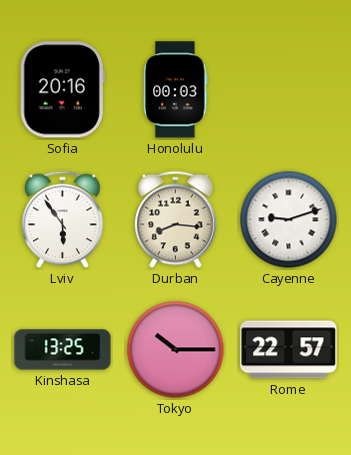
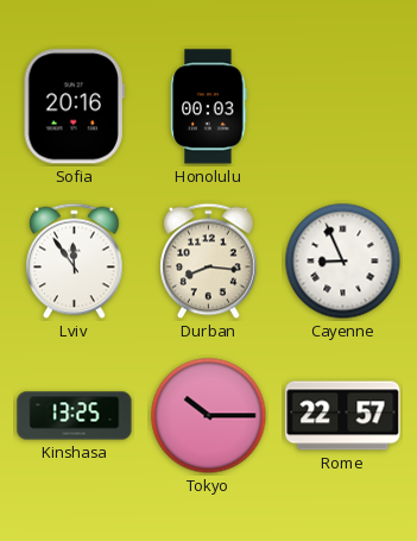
Lviv: 5:54 -> 11:54
Cayenne: 9:12 -> 8:56
